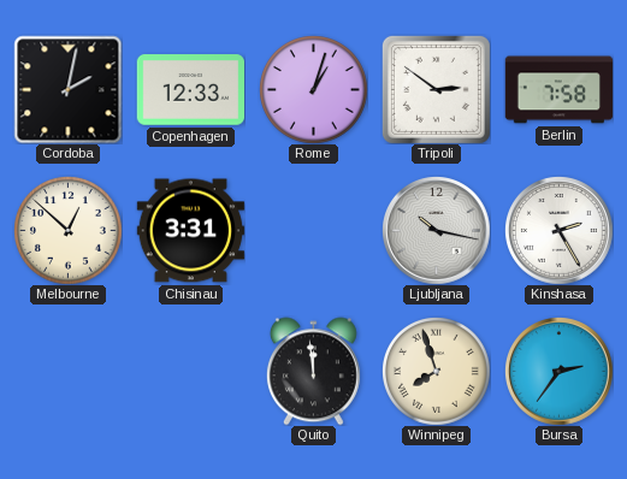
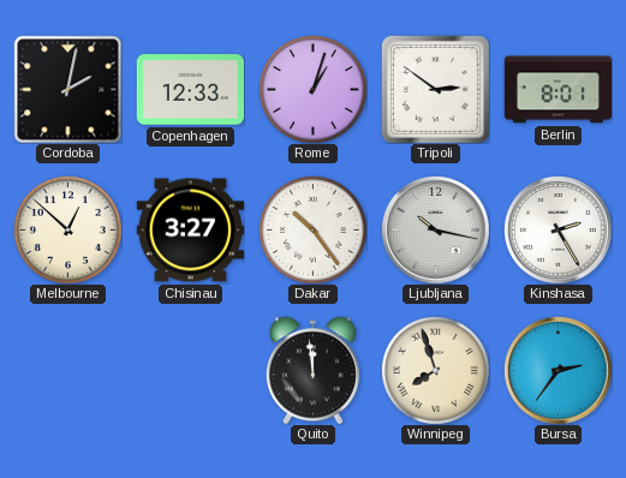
Berlin: 7:58 -> 8:01
Chisinau: 3:31 -> 3:27
Dakar: none -> 10:24
